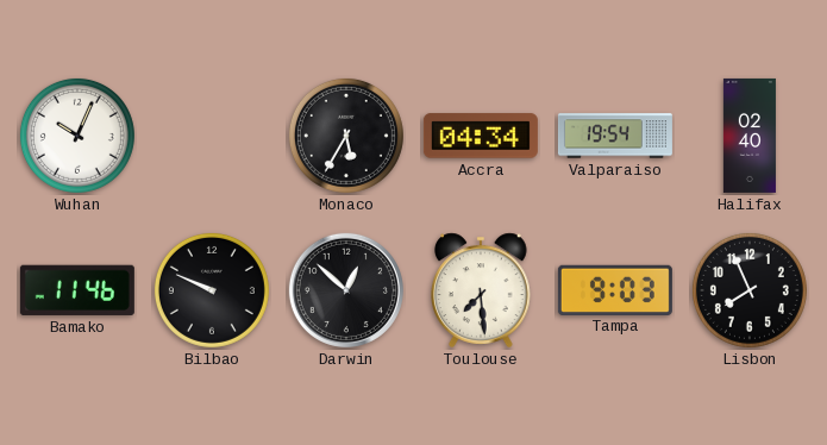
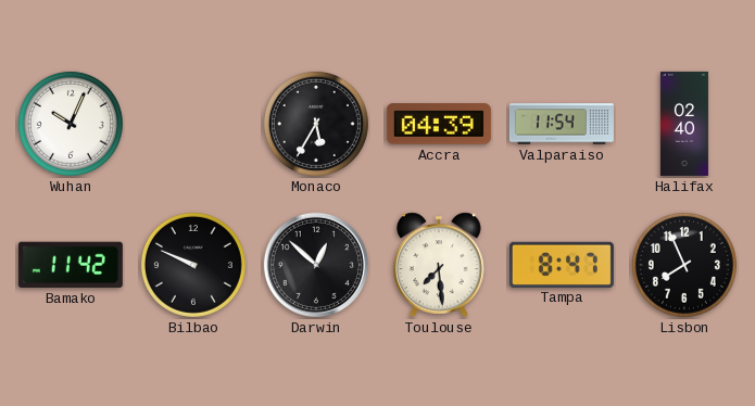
Accra: 04:34 -> 04:39
Valparaiso: 19:54 -> 11:54
Bamako: 11:46 -> 11:42
Tampa: 9:03 -> 8:47
